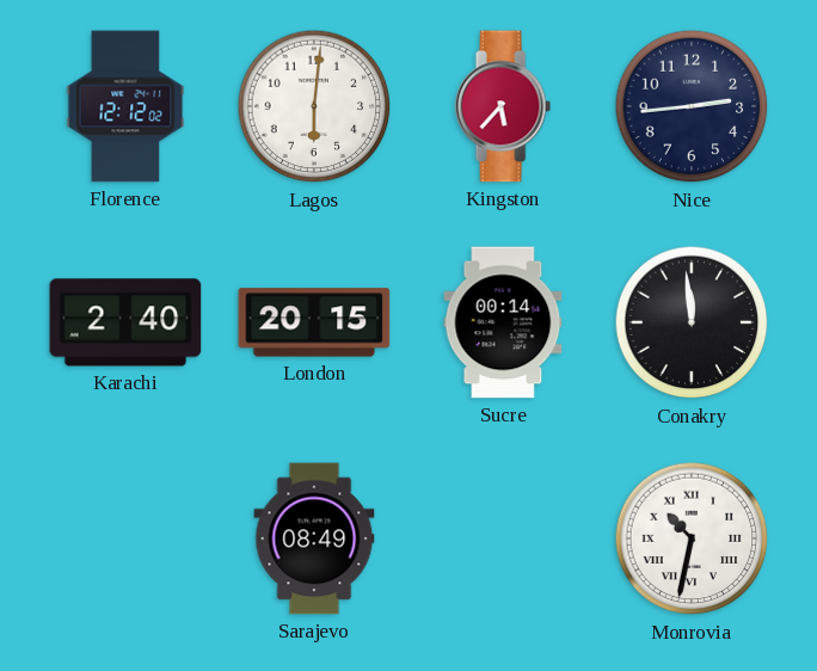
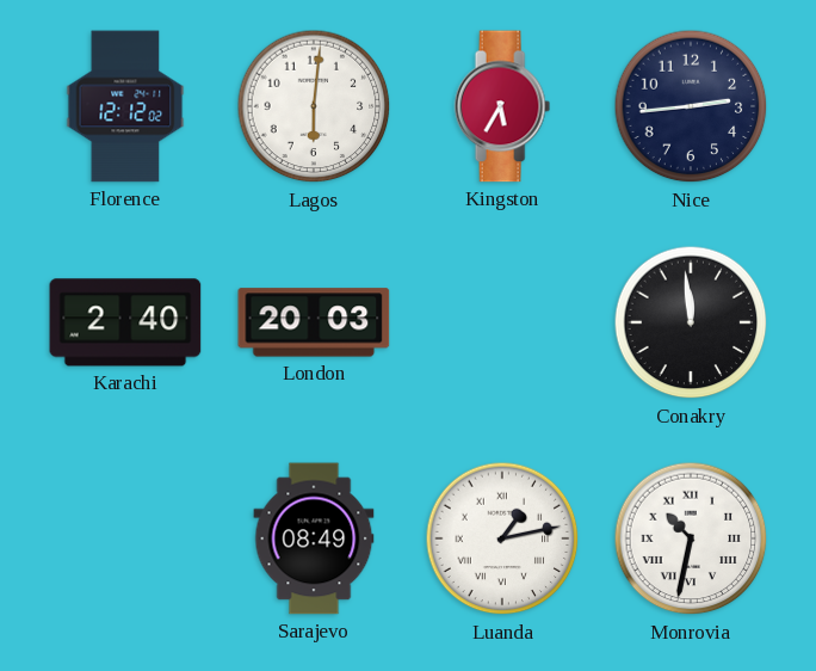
Kingston: 5:37 -> 5:35
London: 20:15 -> 20:03
Sucre: 00:14 -> none
Luanda: none -> 1:13
